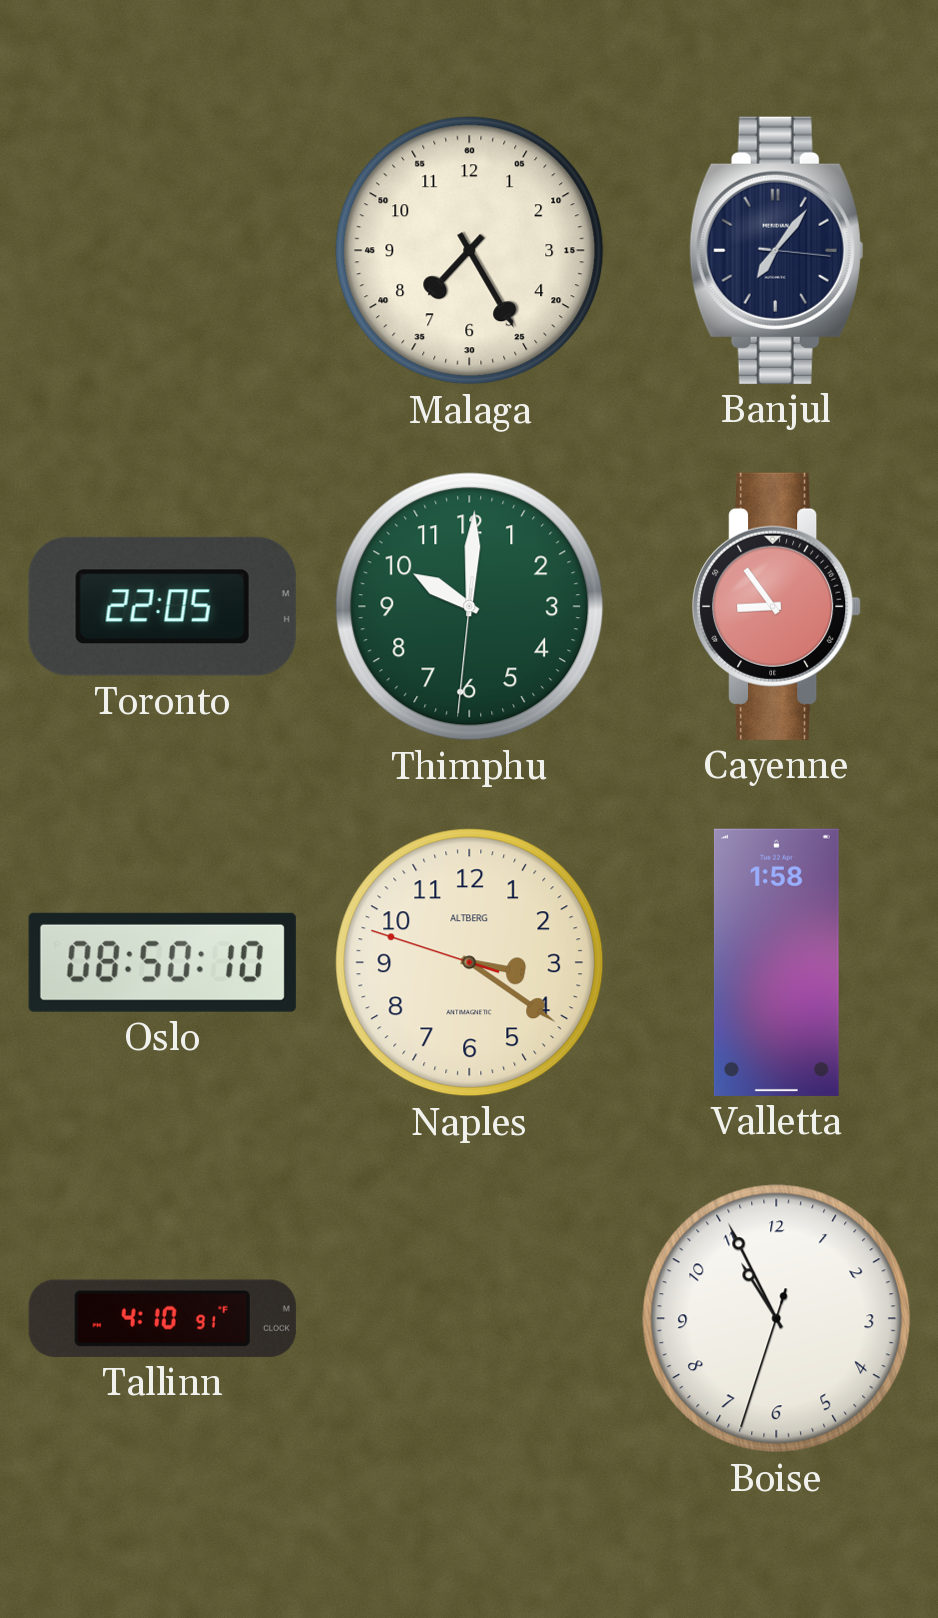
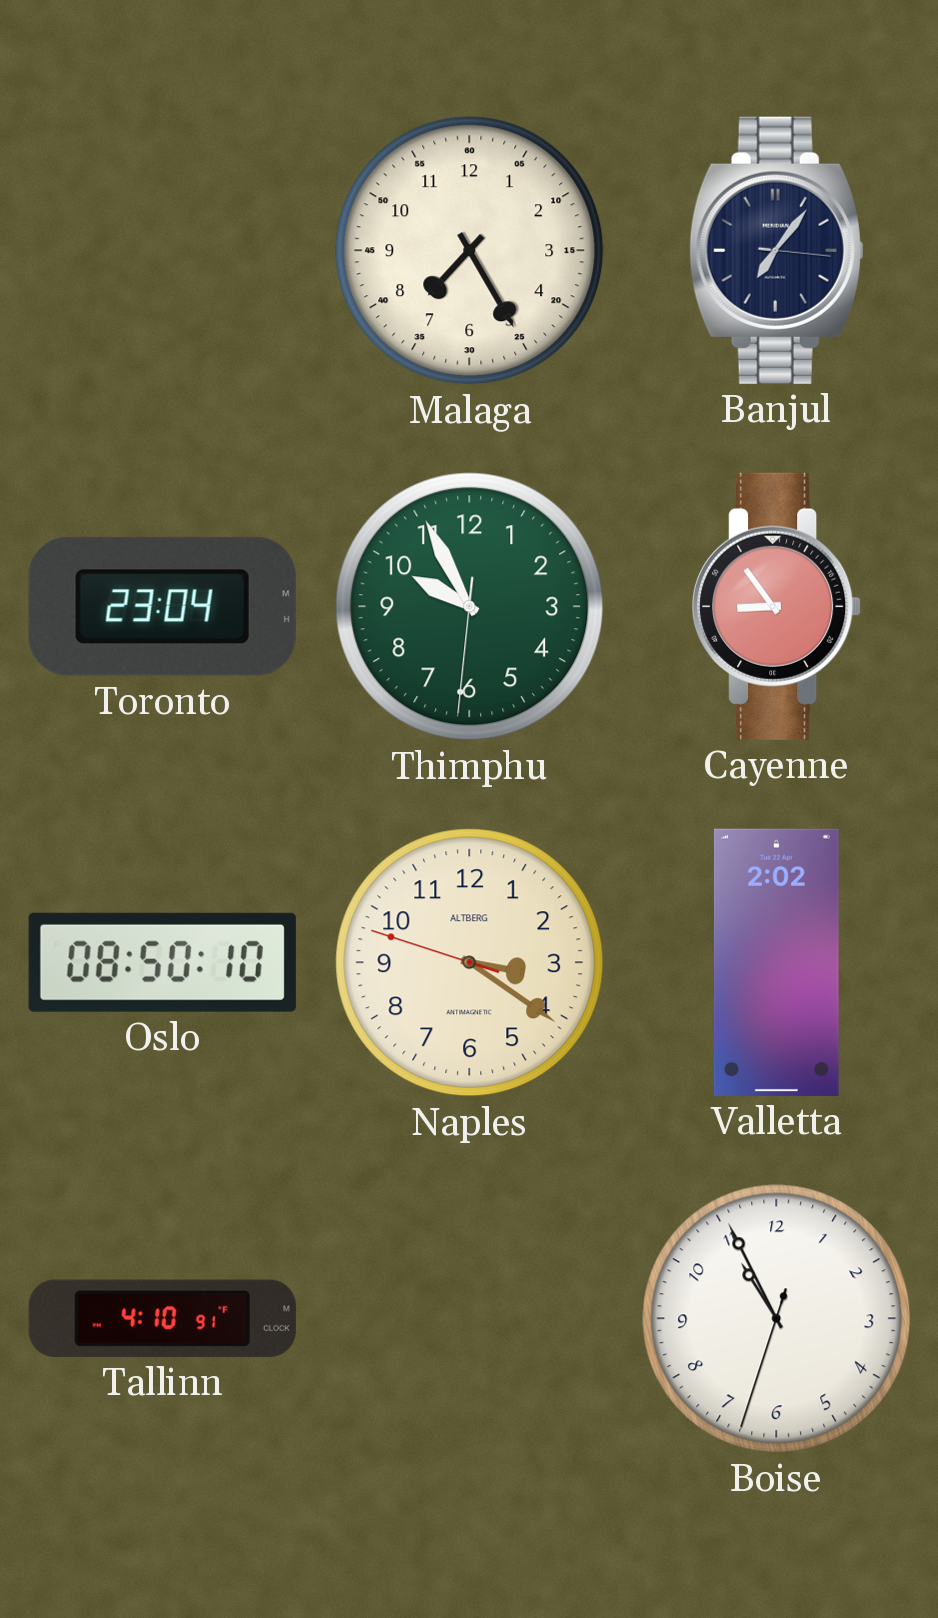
Toronto: 22:05 -> 23:04
Thimphu: 10:00 -> 9:55
Valletta: 1:58 -> 2:02
